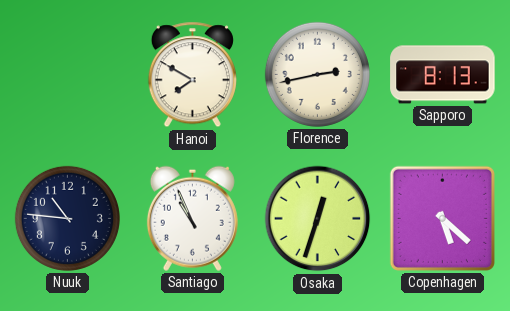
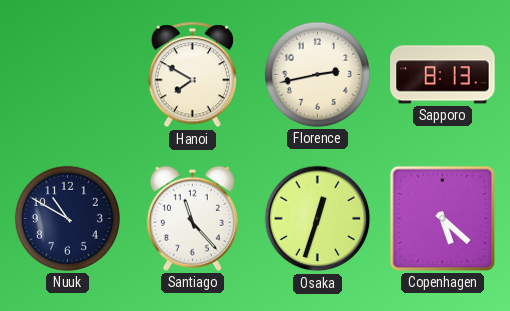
Nuuk: 10:46 -> 10:50
Santiago: 10:56 -> 11:23
